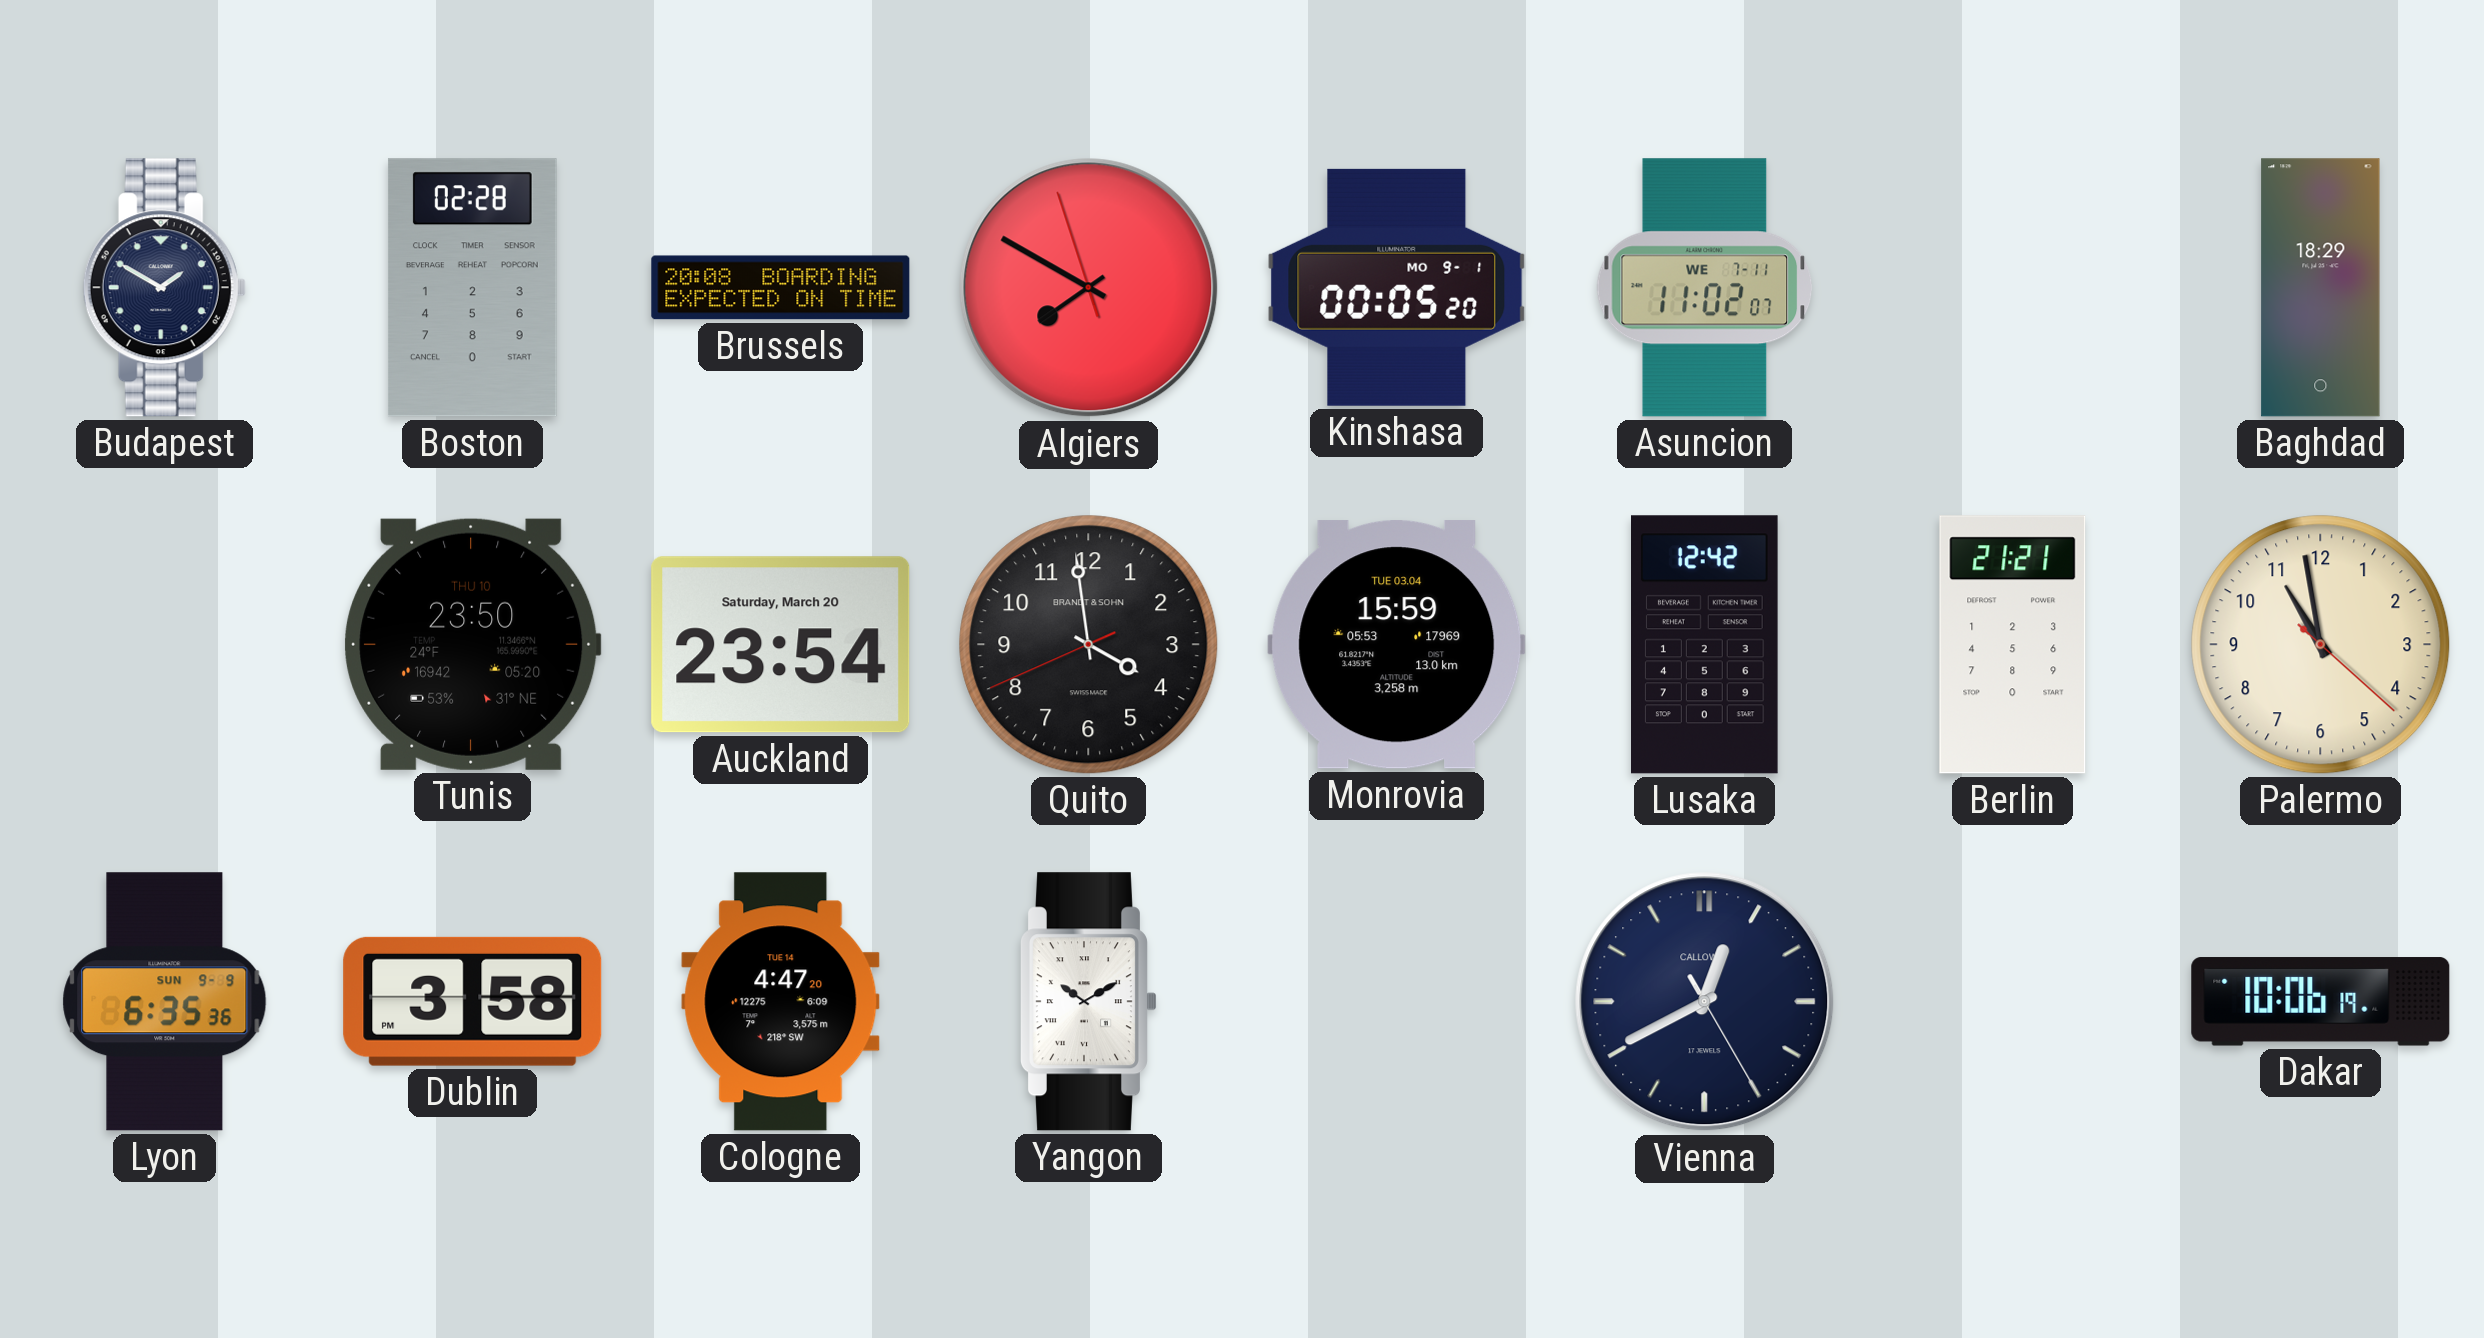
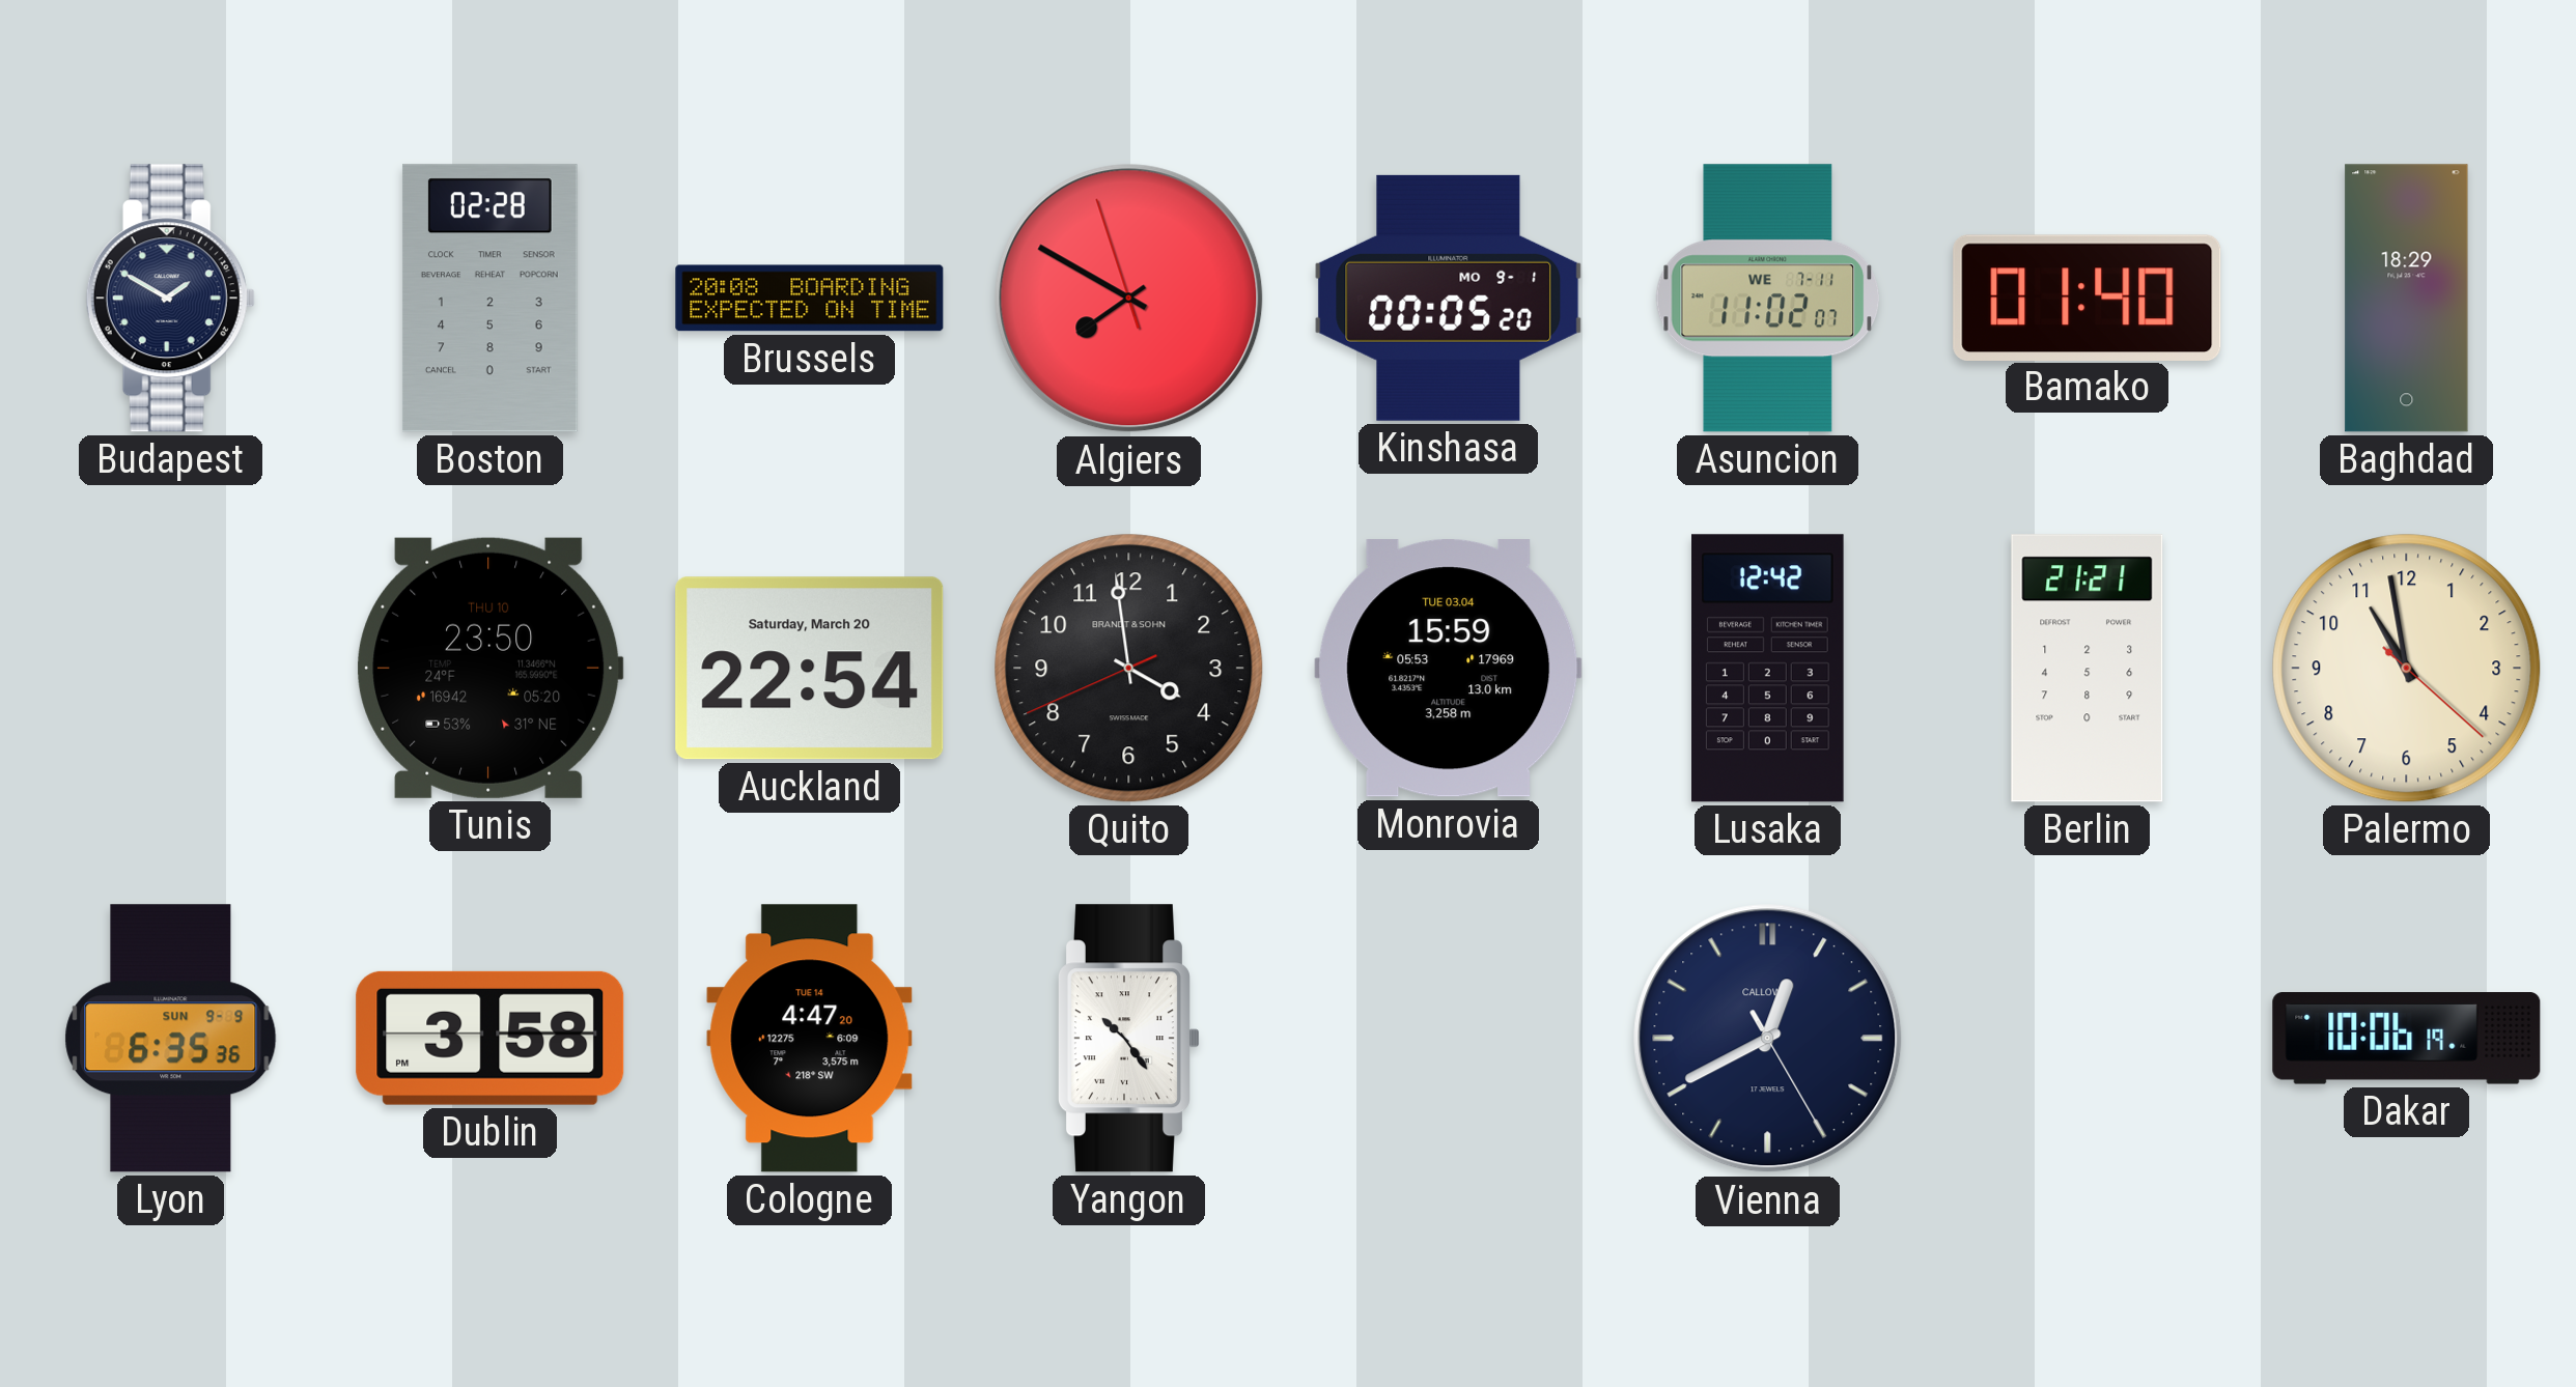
Bamako: none -> 01:40
Auckland: 23:54 -> 22:54
Yangon: 10:10 -> 10:24
